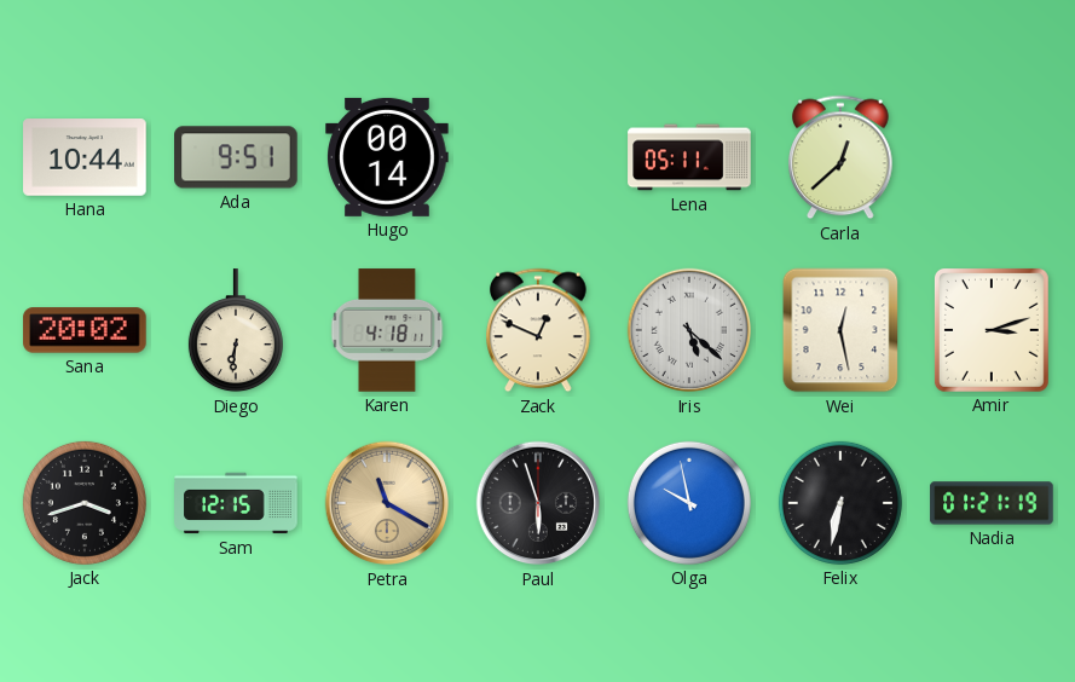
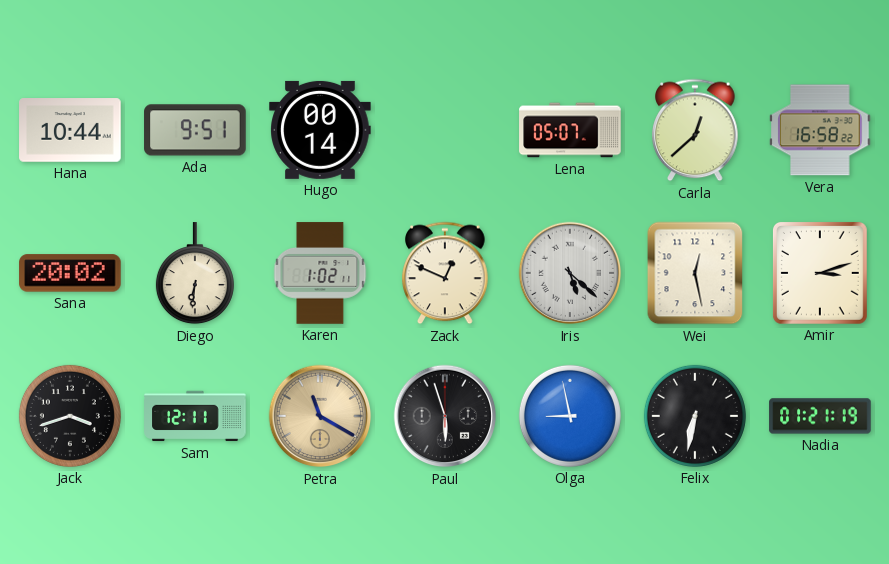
Lena: 05:11 -> 05:07
Vera: none -> 16:58
Karen: 4:18 -> 1:02
Sam: 12:15 -> 12:11
Olga: 9:58 -> 8:58
